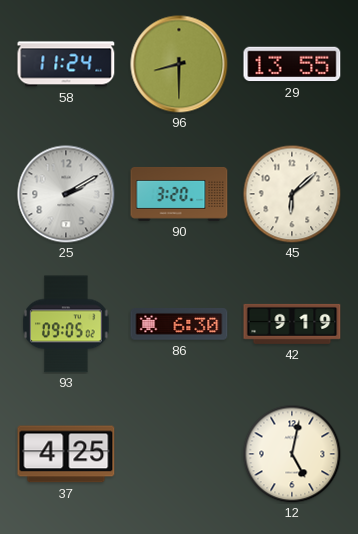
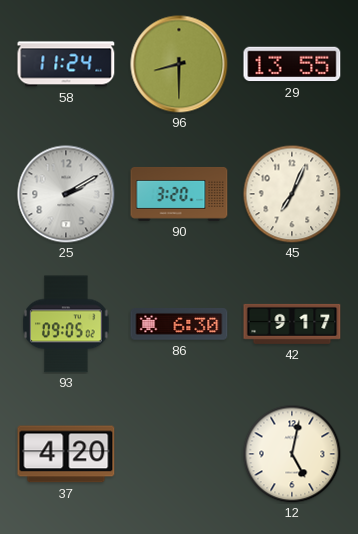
45: 6:08 -> 7:04
42: 9:19 -> 9:17
37: 4:25 -> 4:20
